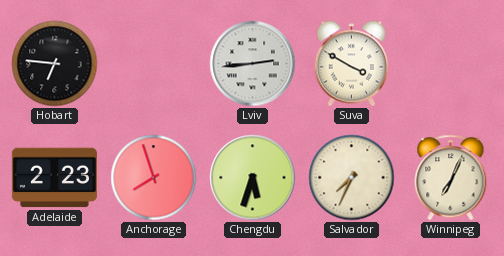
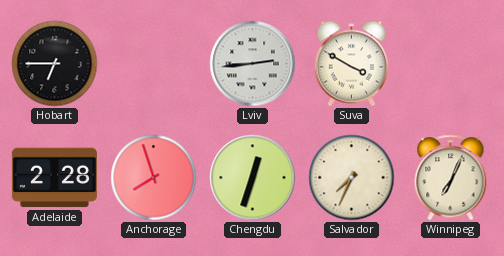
Hobart: 6:46 -> 6:45
Adelaide: 2:23 -> 2:28
Chengdu: 5:33 -> 12:33
